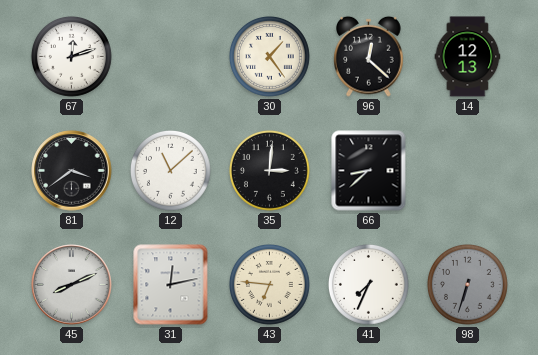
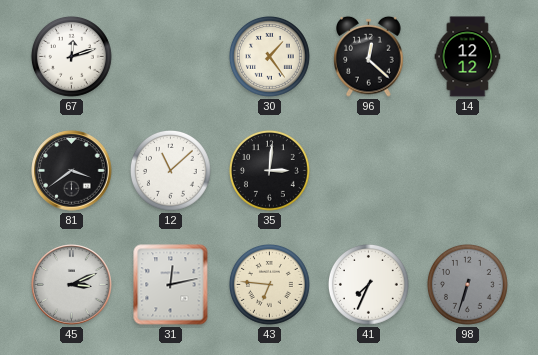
14: 12:13 -> 12:12
66: 8:38 -> none
45: 8:11 -> 3:11
